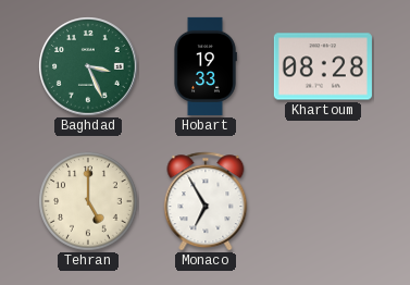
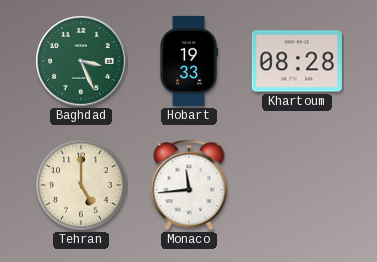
Monaco: 6:55 -> 11:44
